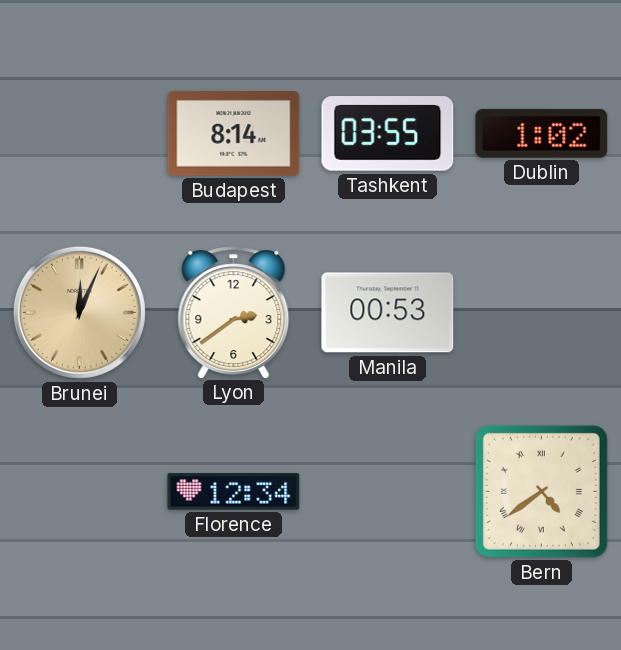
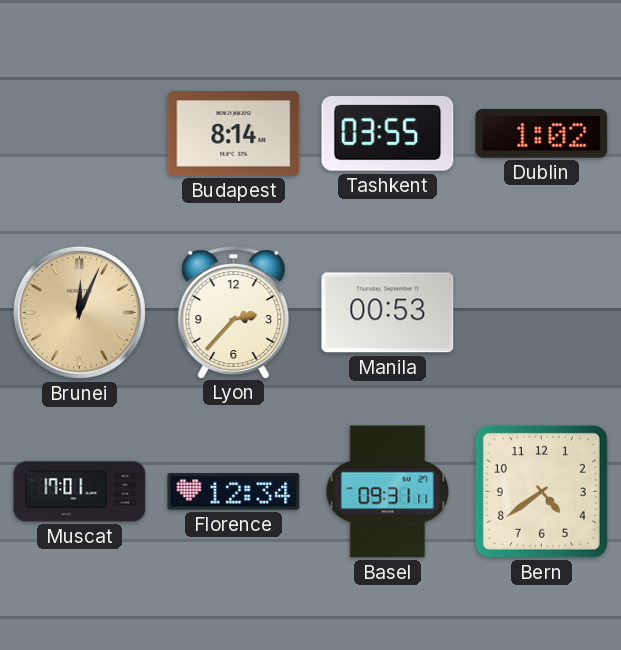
Lyon: 2:39 -> 2:37
Muscat: none -> 17:01
Basel: none -> 09:31
Bern numerals: Roman -> Arabic
